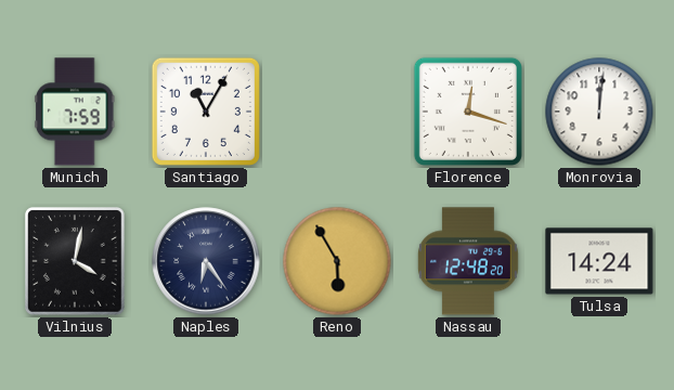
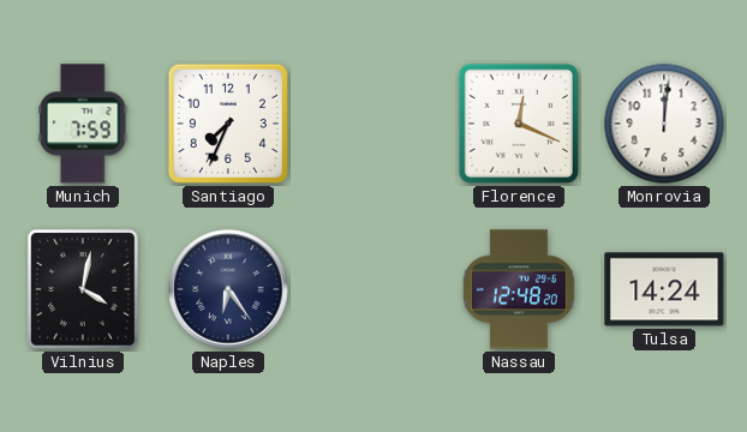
Santiago: 11:05 -> 7:34
Florence: 12:18 -> 12:19
Reno: 5:55 -> none
